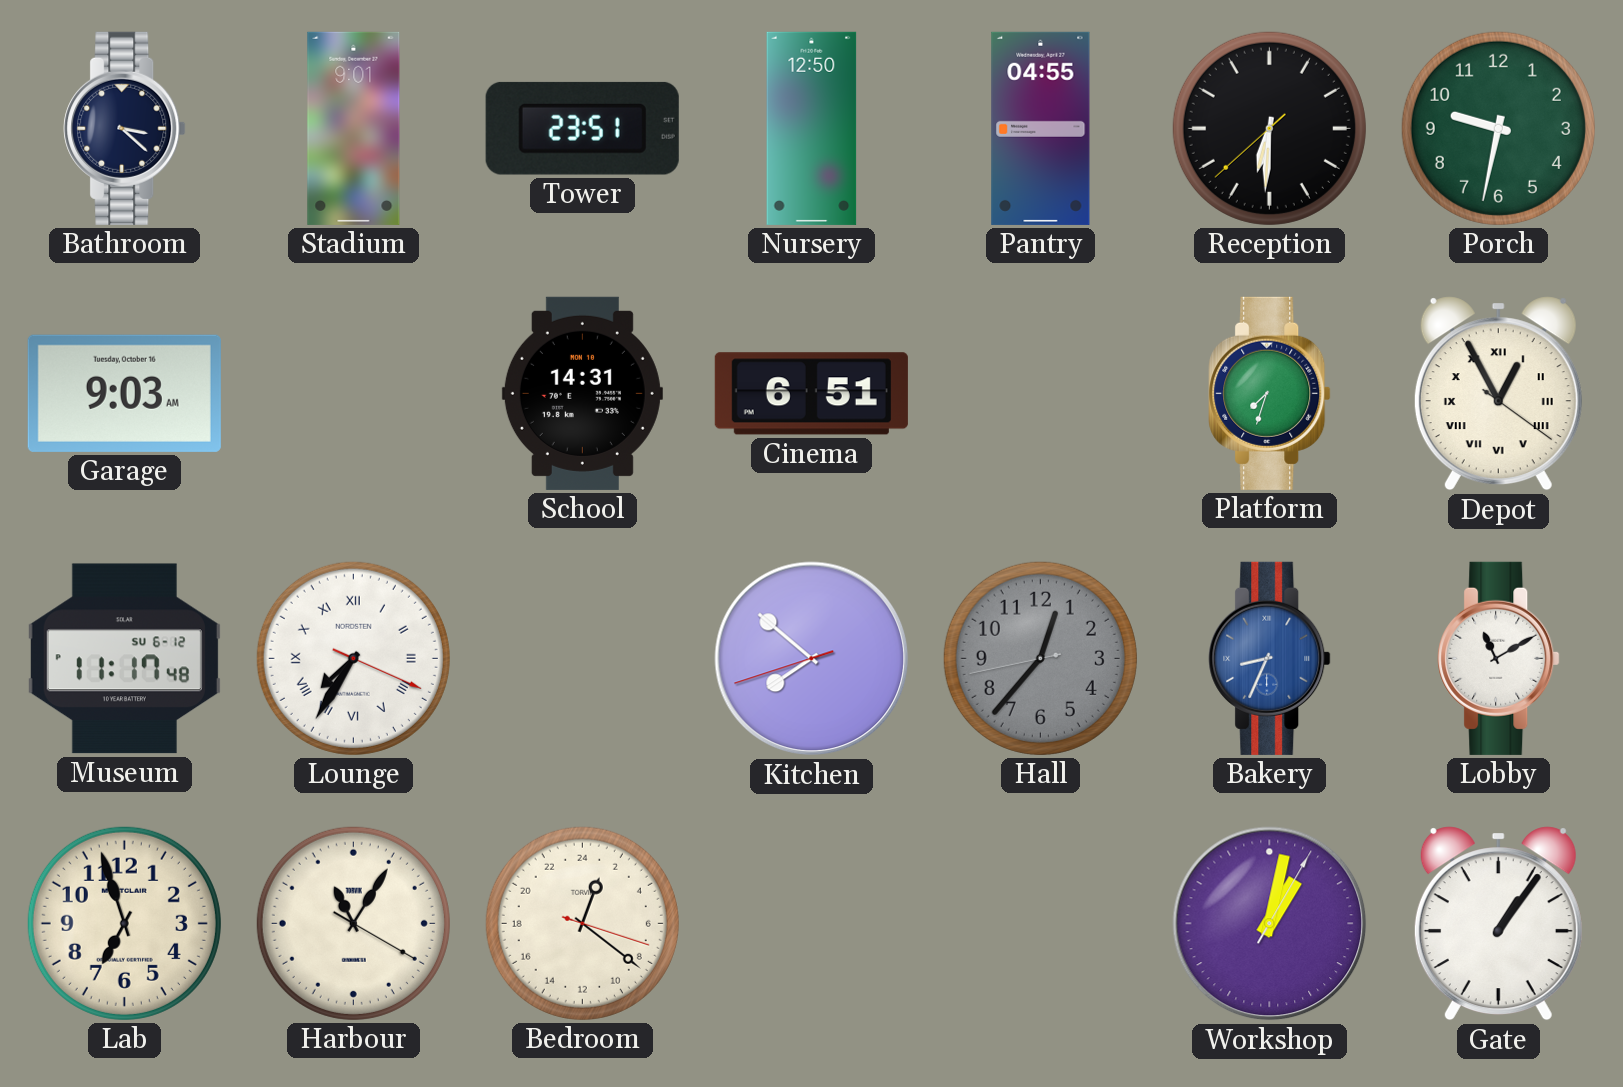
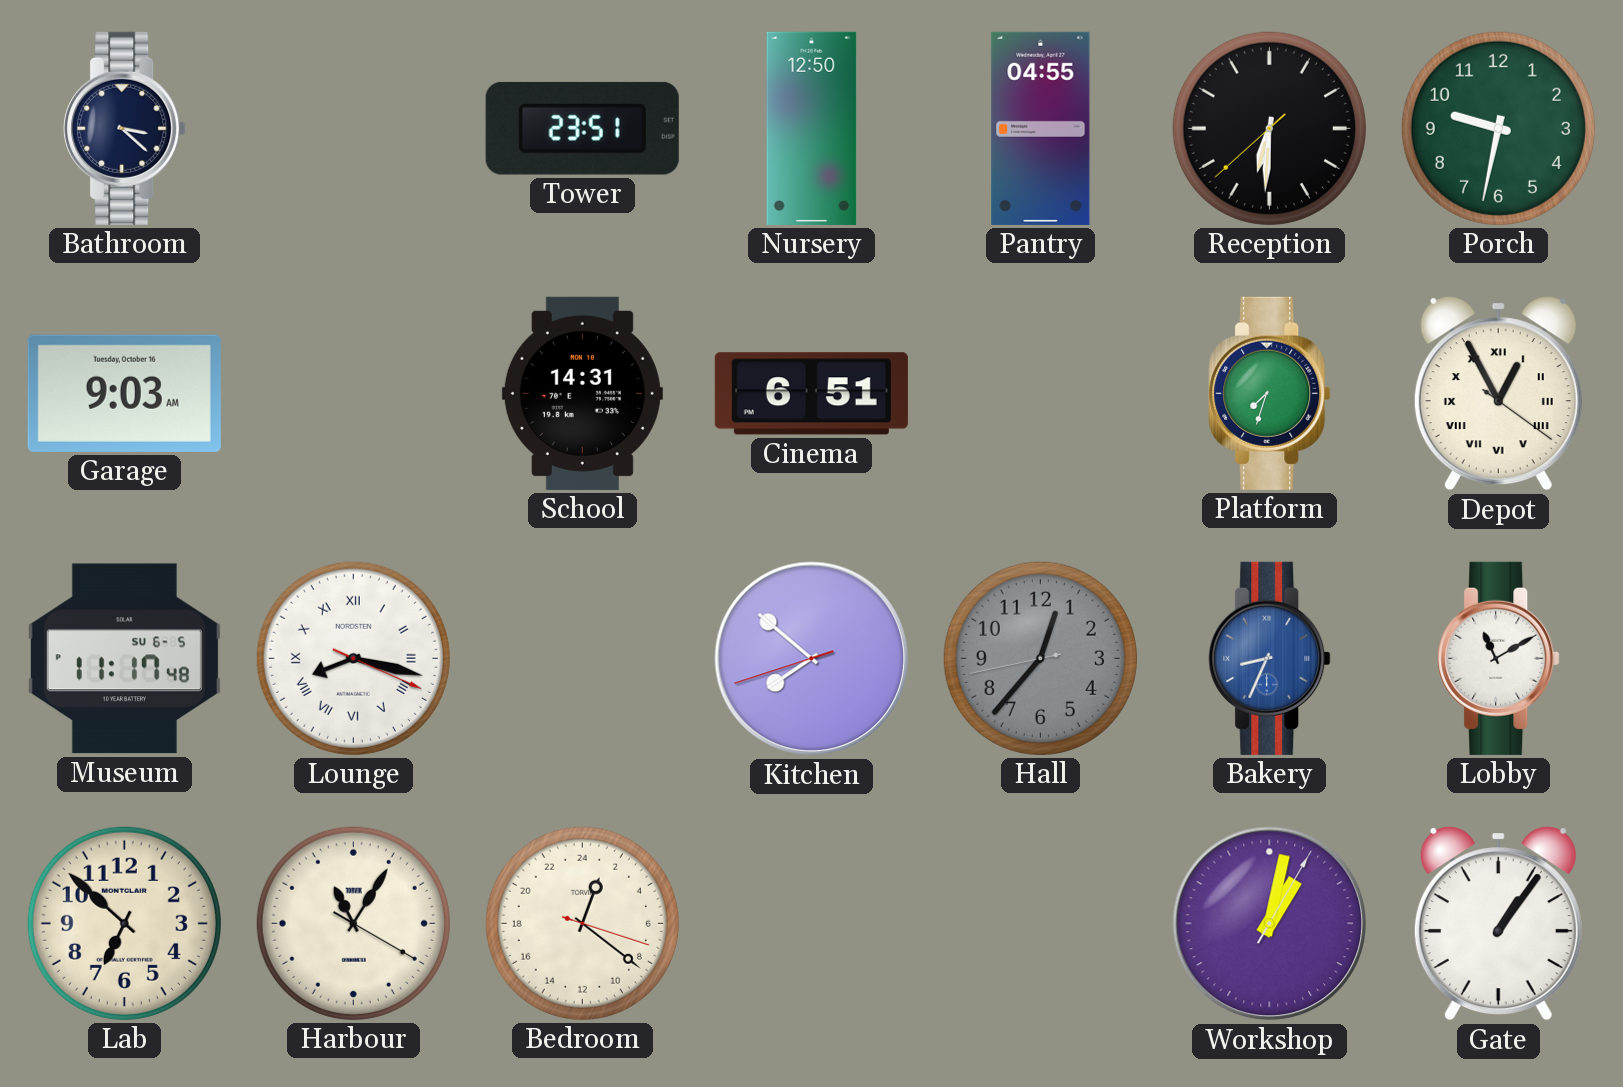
Stadium: 9:01 -> none
Museum date: SU 6-12 -> SU 6-5
Lounge: 7:35 -> 8:17
Lab: 6:57 -> 6:52
